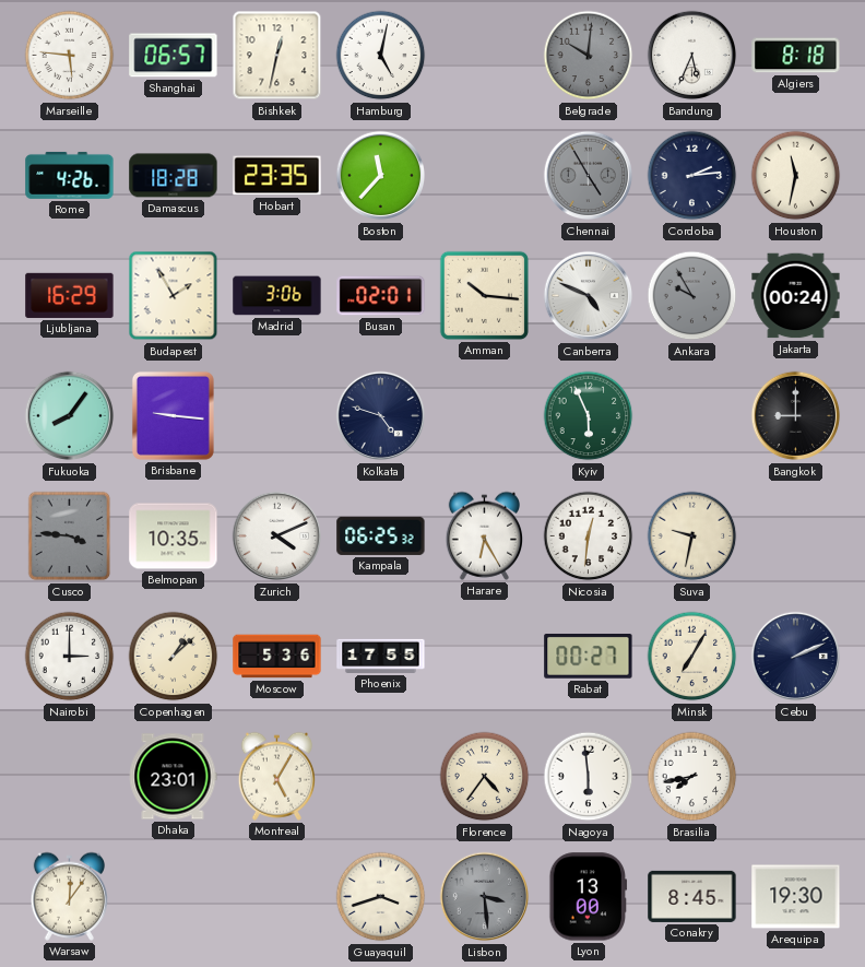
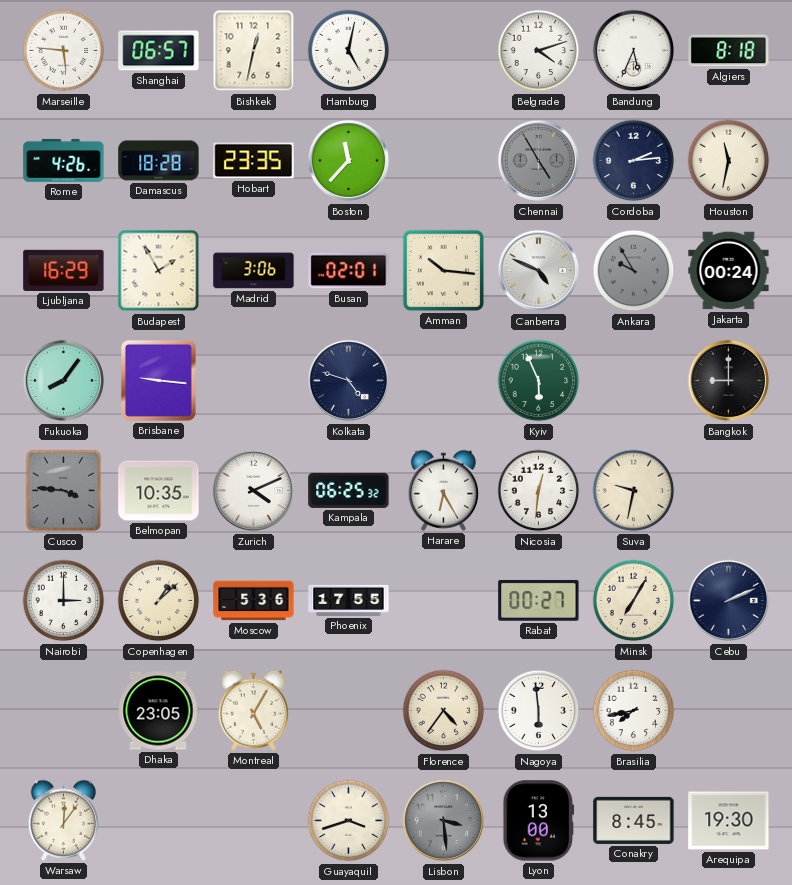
Belgrade: 10:01 -> 4:12
Belgrade dial: grey -> white
Dhaka: 23:01 -> 23:05
